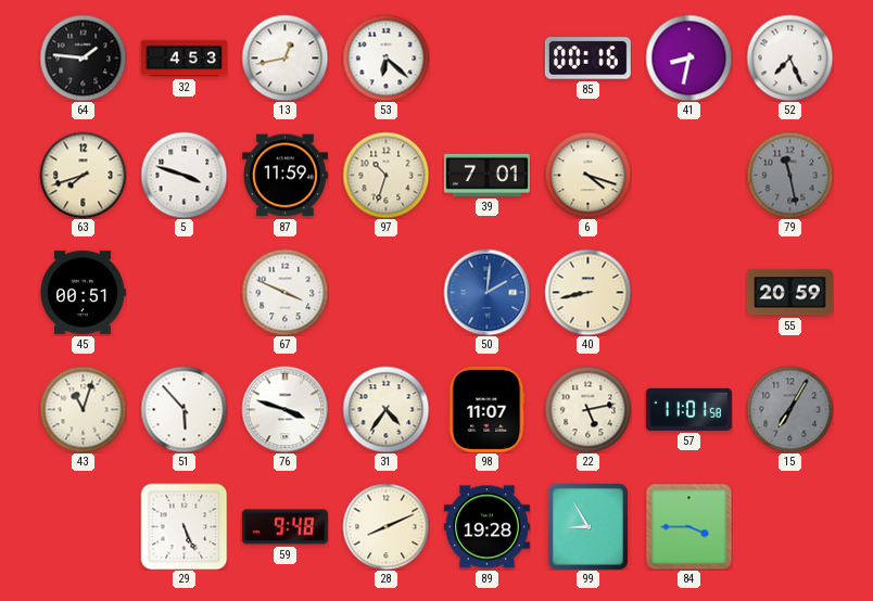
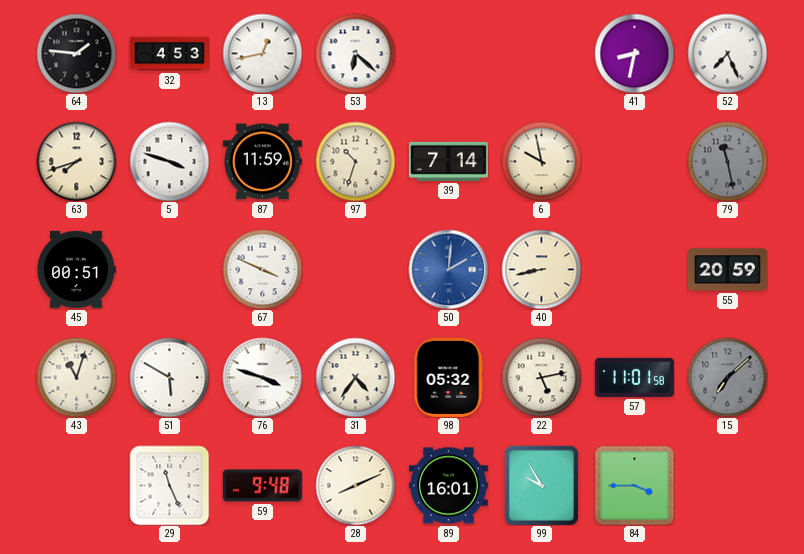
85: 00:16 -> none
39: 7:01 -> 7:14
6: 4:18 -> 9:58
51: 5:53 -> 5:50
98: 11:07 -> 05:32
15: 7:05 -> 7:08
29: 5:26 -> 11:26
89: 19:28 -> 16:01
99: 8:55 -> 9:55
